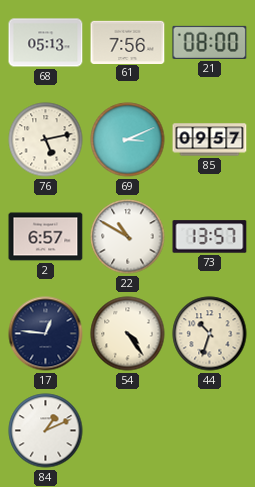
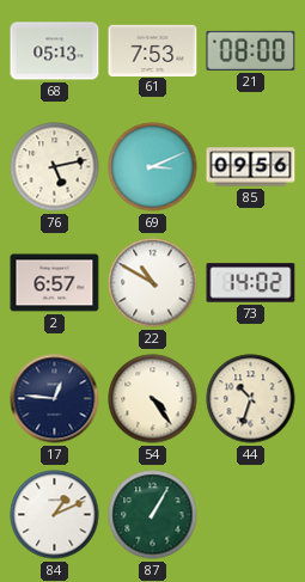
61: 7:56 -> 7:53
85: 09:57 -> 09:56
73: 13:57 -> 14:02
87: none -> 1:05
